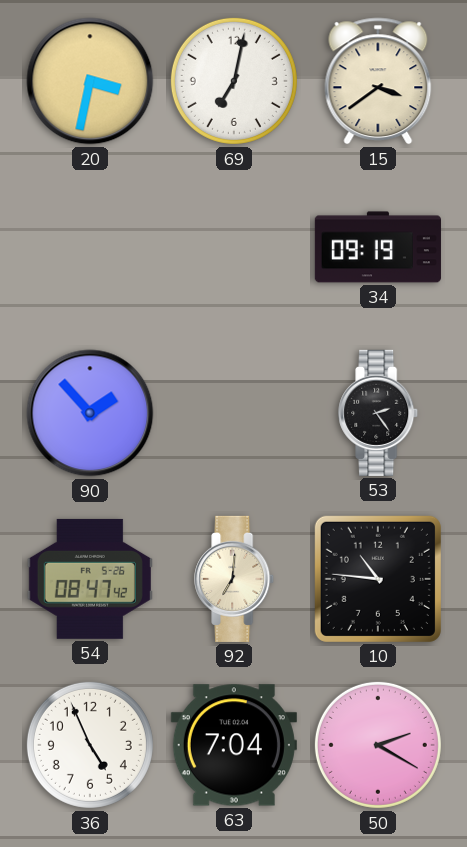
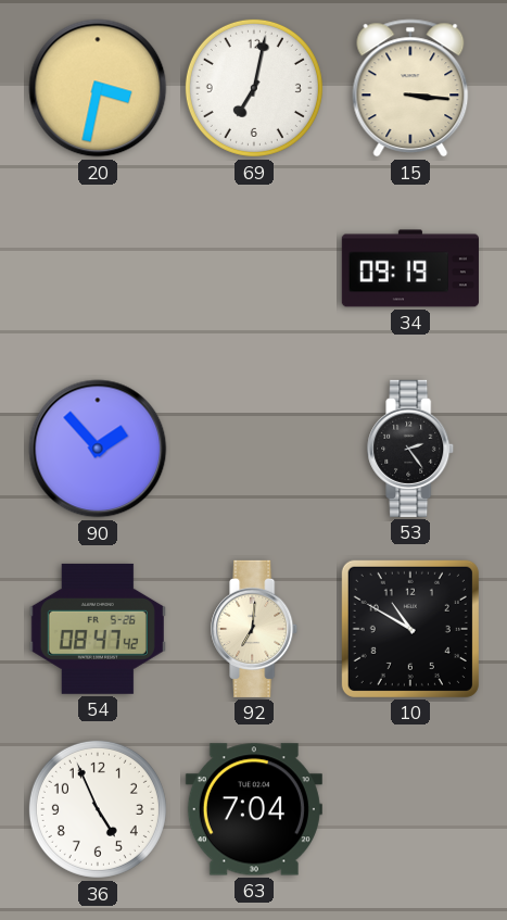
15: 3:39 -> 3:16
10: 10:46 -> 10:50
50: 2:20 -> none
